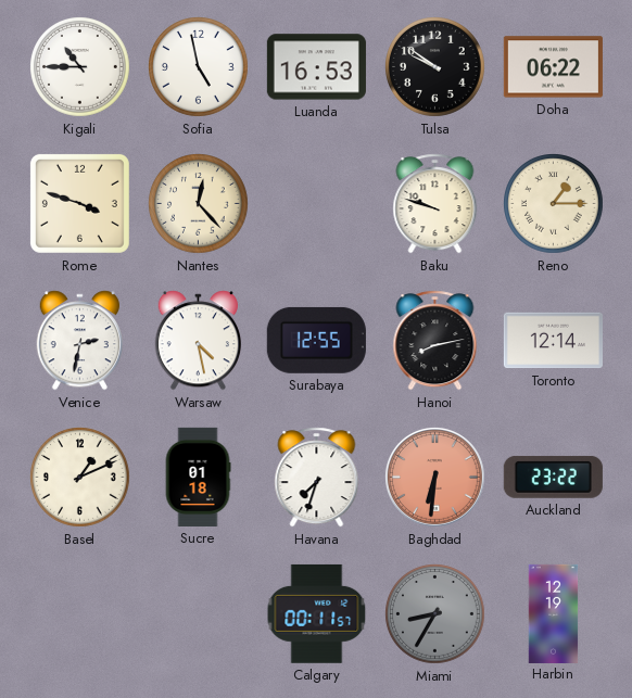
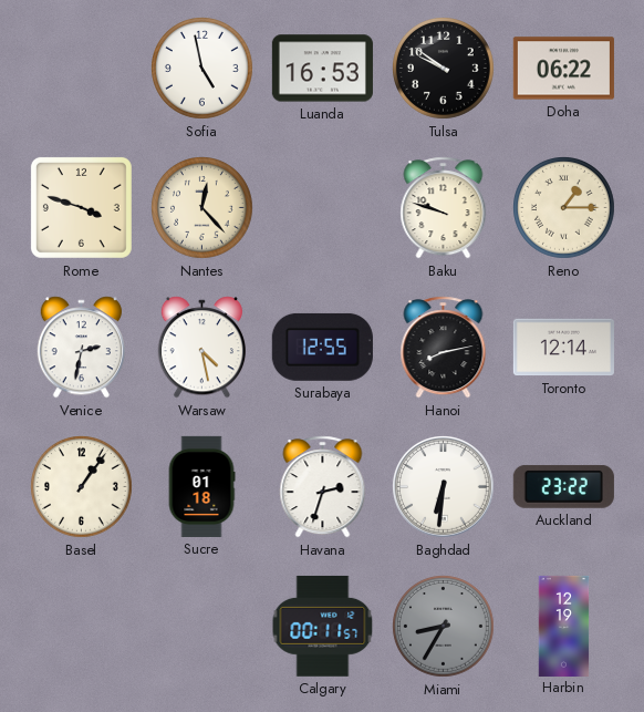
Kigali: 10:45 -> none
Basel: 1:11 -> 1:06
Havana: 7:33 -> 2:33
Baghdad dial: salmon -> white
